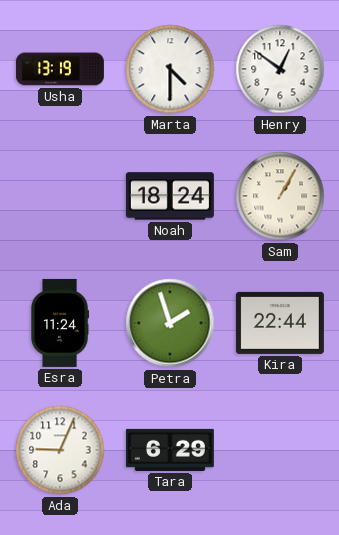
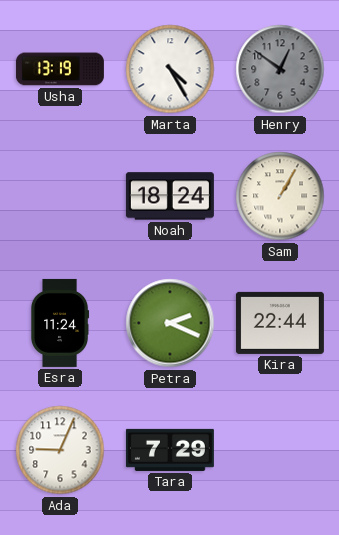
Marta: 4:30 -> 4:25
Henry dial: white -> grey
Petra: 1:57 -> 2:19
Tara: 6:29 -> 7:29
